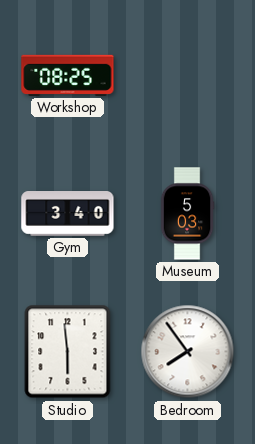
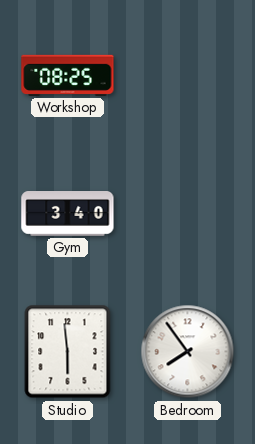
Museum: 5:03 -> none
